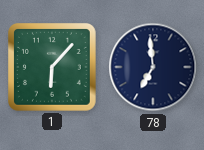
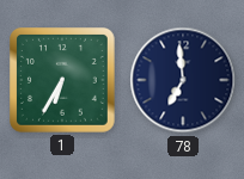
1: 6:07 -> 6:35
